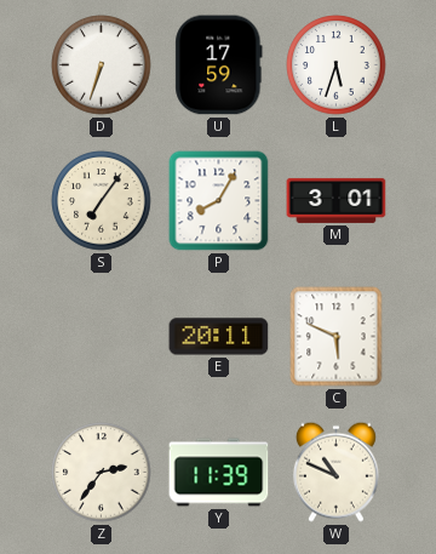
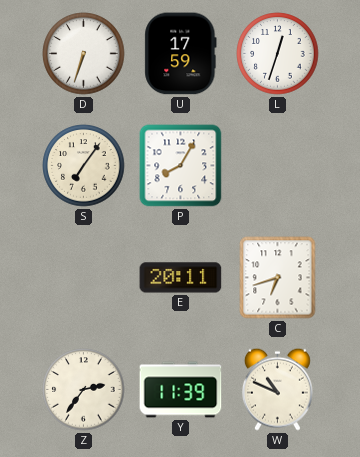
L: 5:33 -> 12:33
M: 3:01 -> none
C: 5:49 -> 6:42
